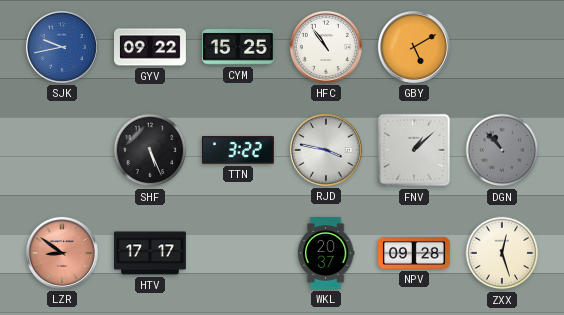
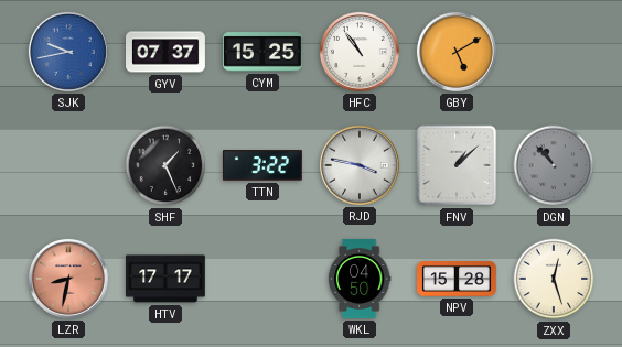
GYV: 09:22 -> 07:37
SHF: 5:26 -> 1:26
LZR: 8:51 -> 8:32
WKL: 20:37 -> 04:50
NPV: 09:28 -> 15:28
